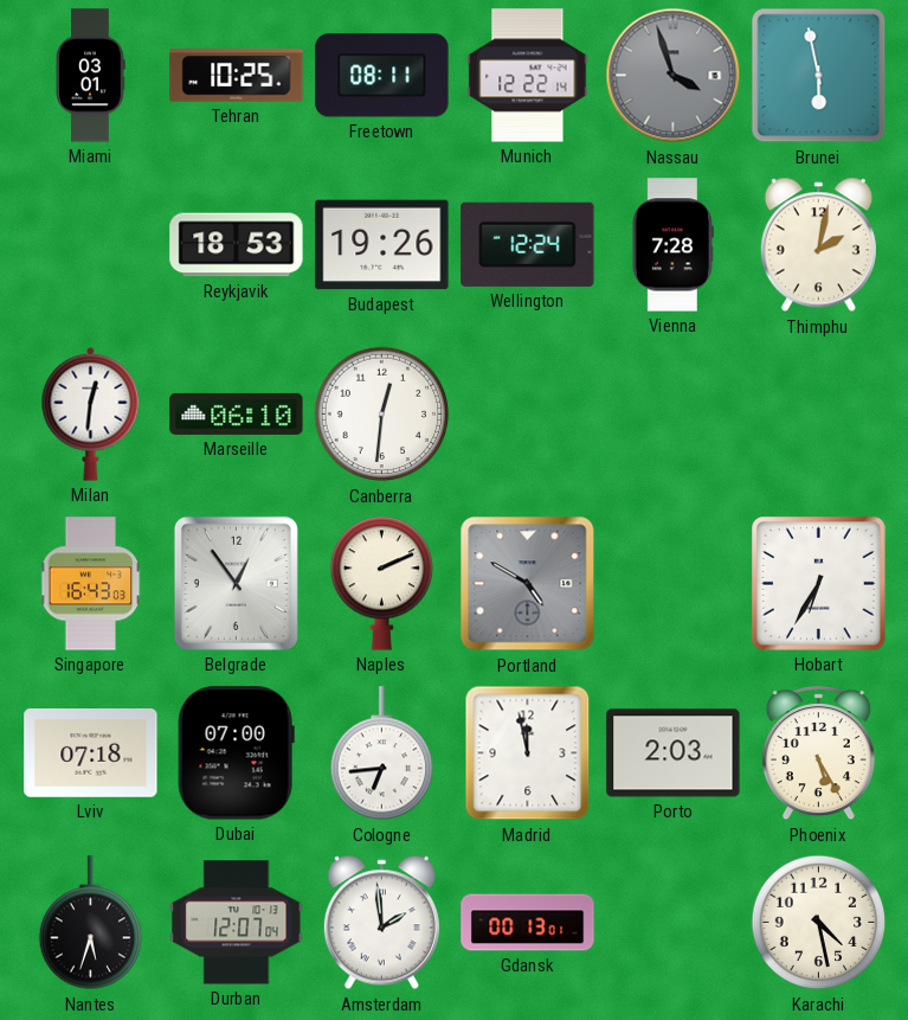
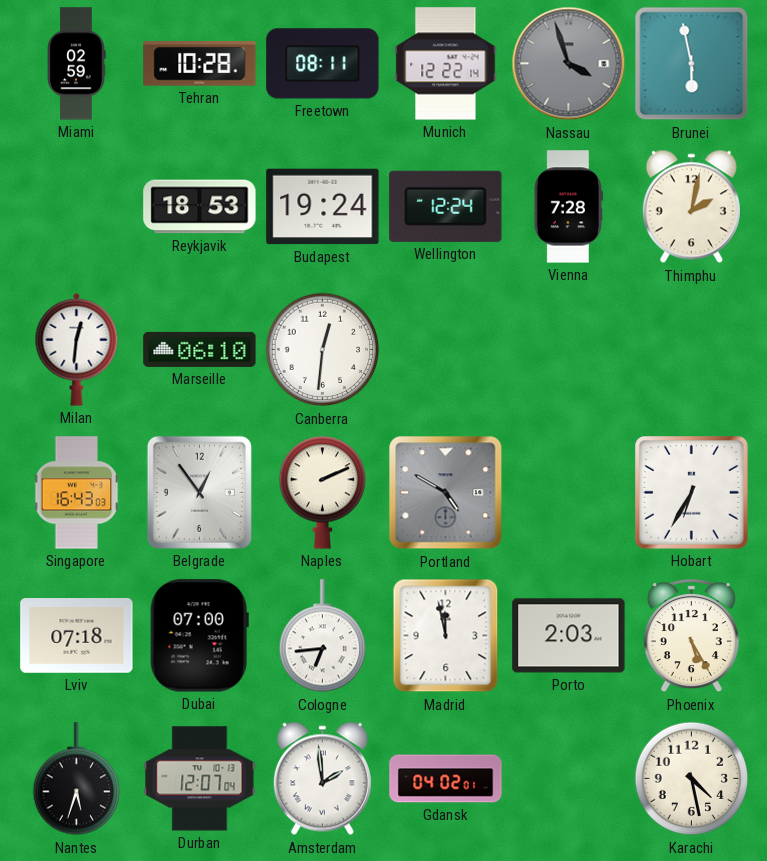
Miami: 03:01 -> 02:59
Tehran: 10:25 -> 10:28
Budapest: 19:26 -> 19:24
Gdansk: 00:13 -> 04:02
